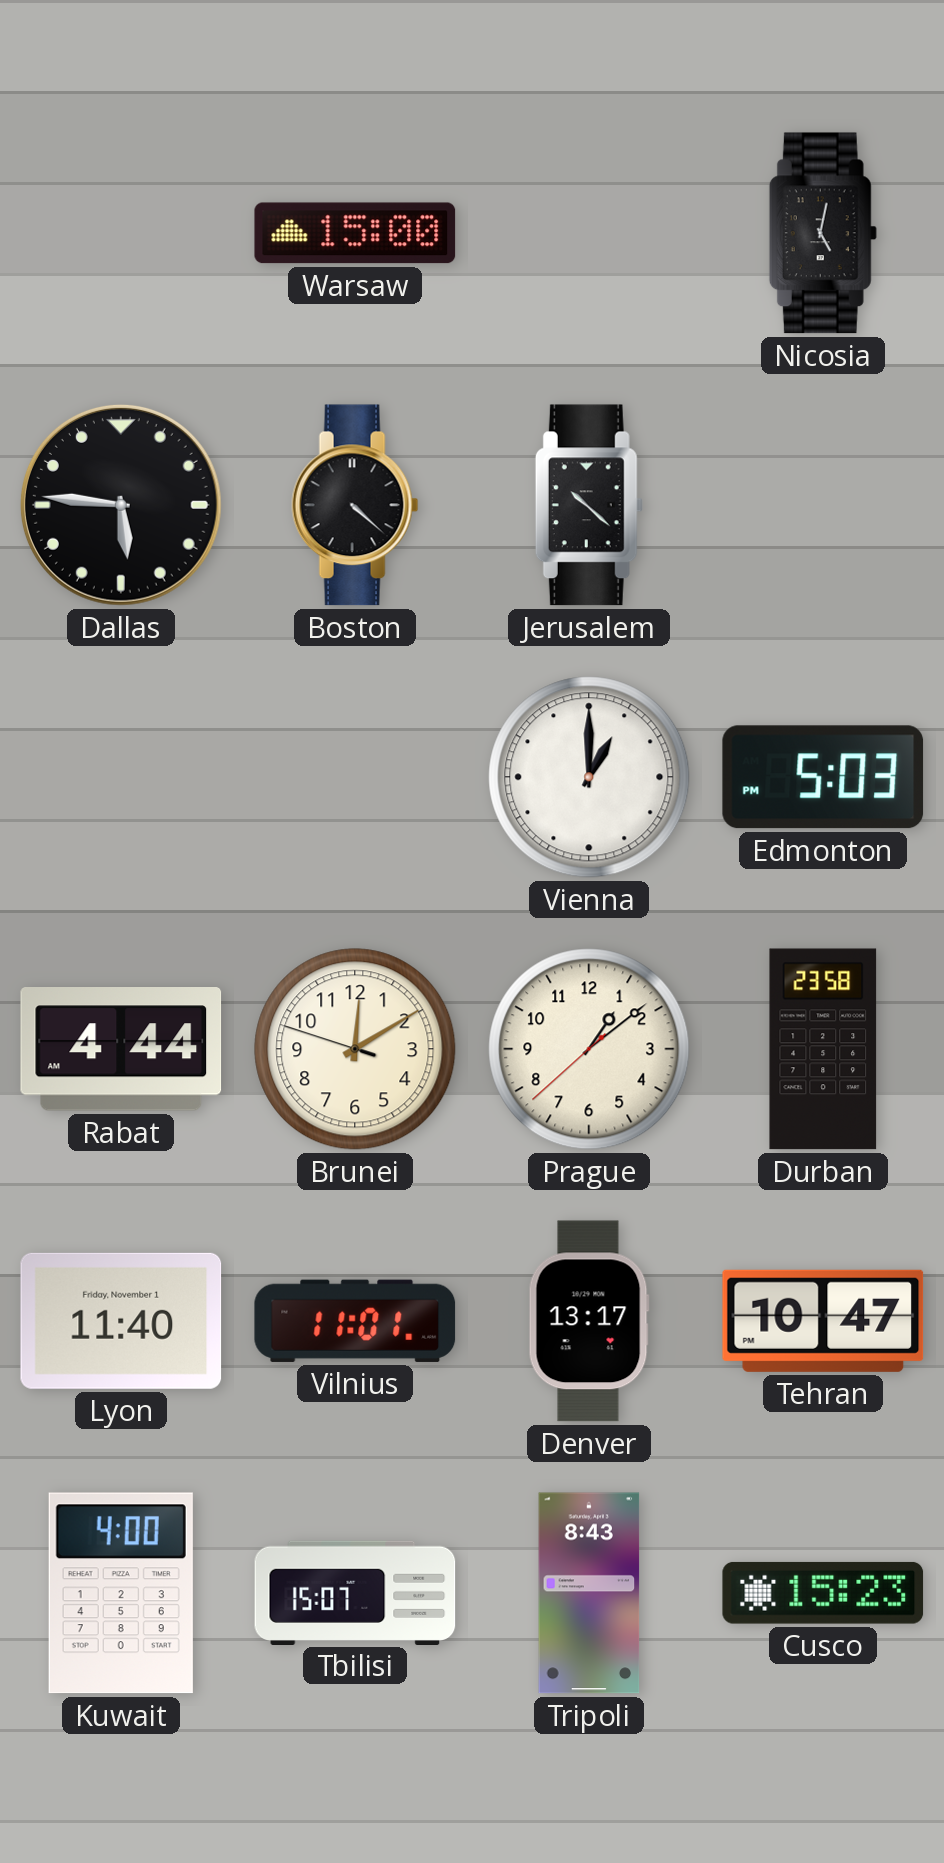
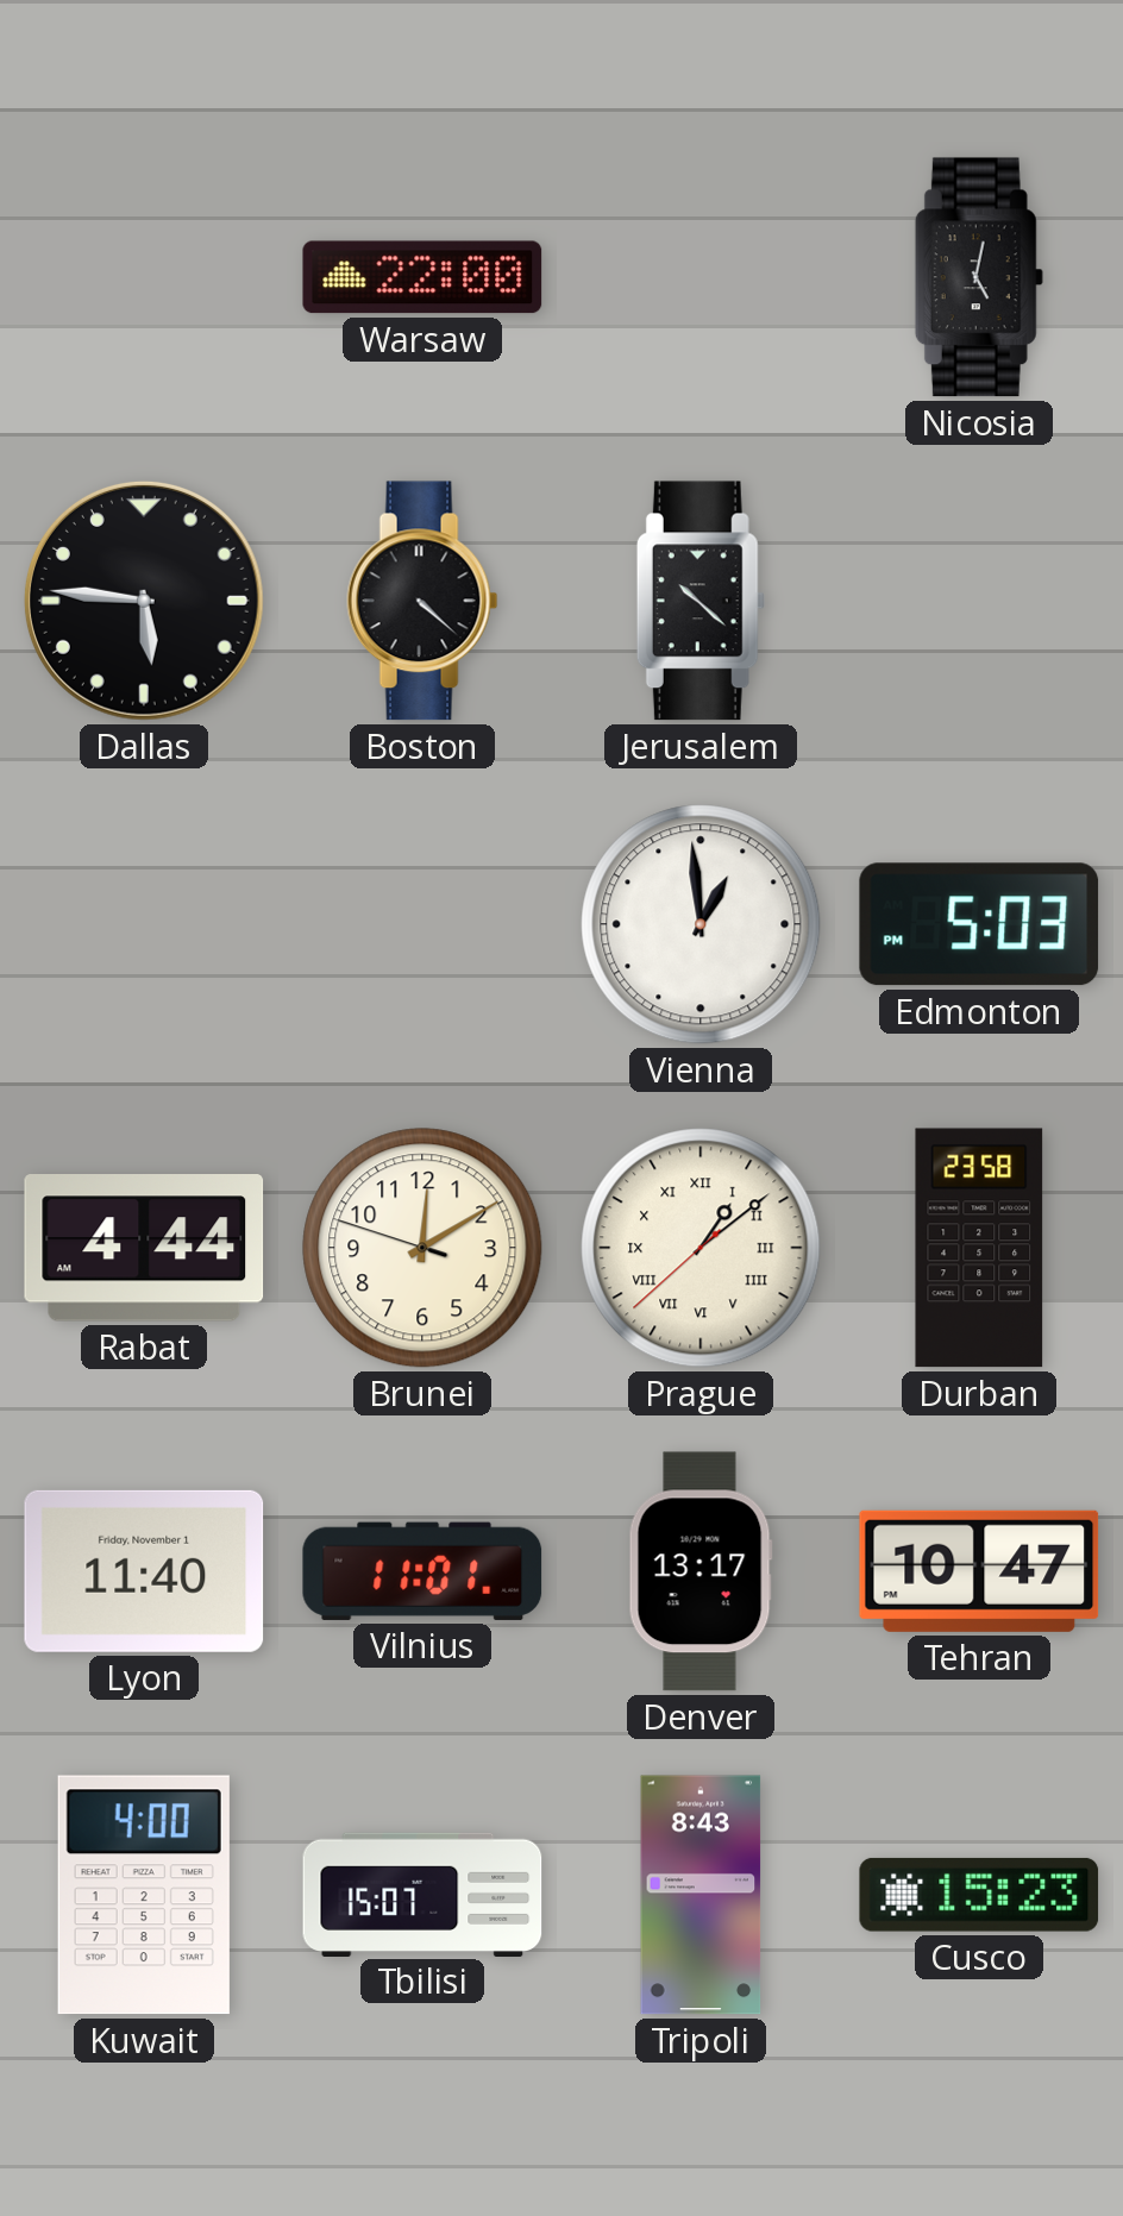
Warsaw: 15:00 -> 22:00
Vienna: 1:00 -> 12:59
Prague numerals: Arabic -> Roman
